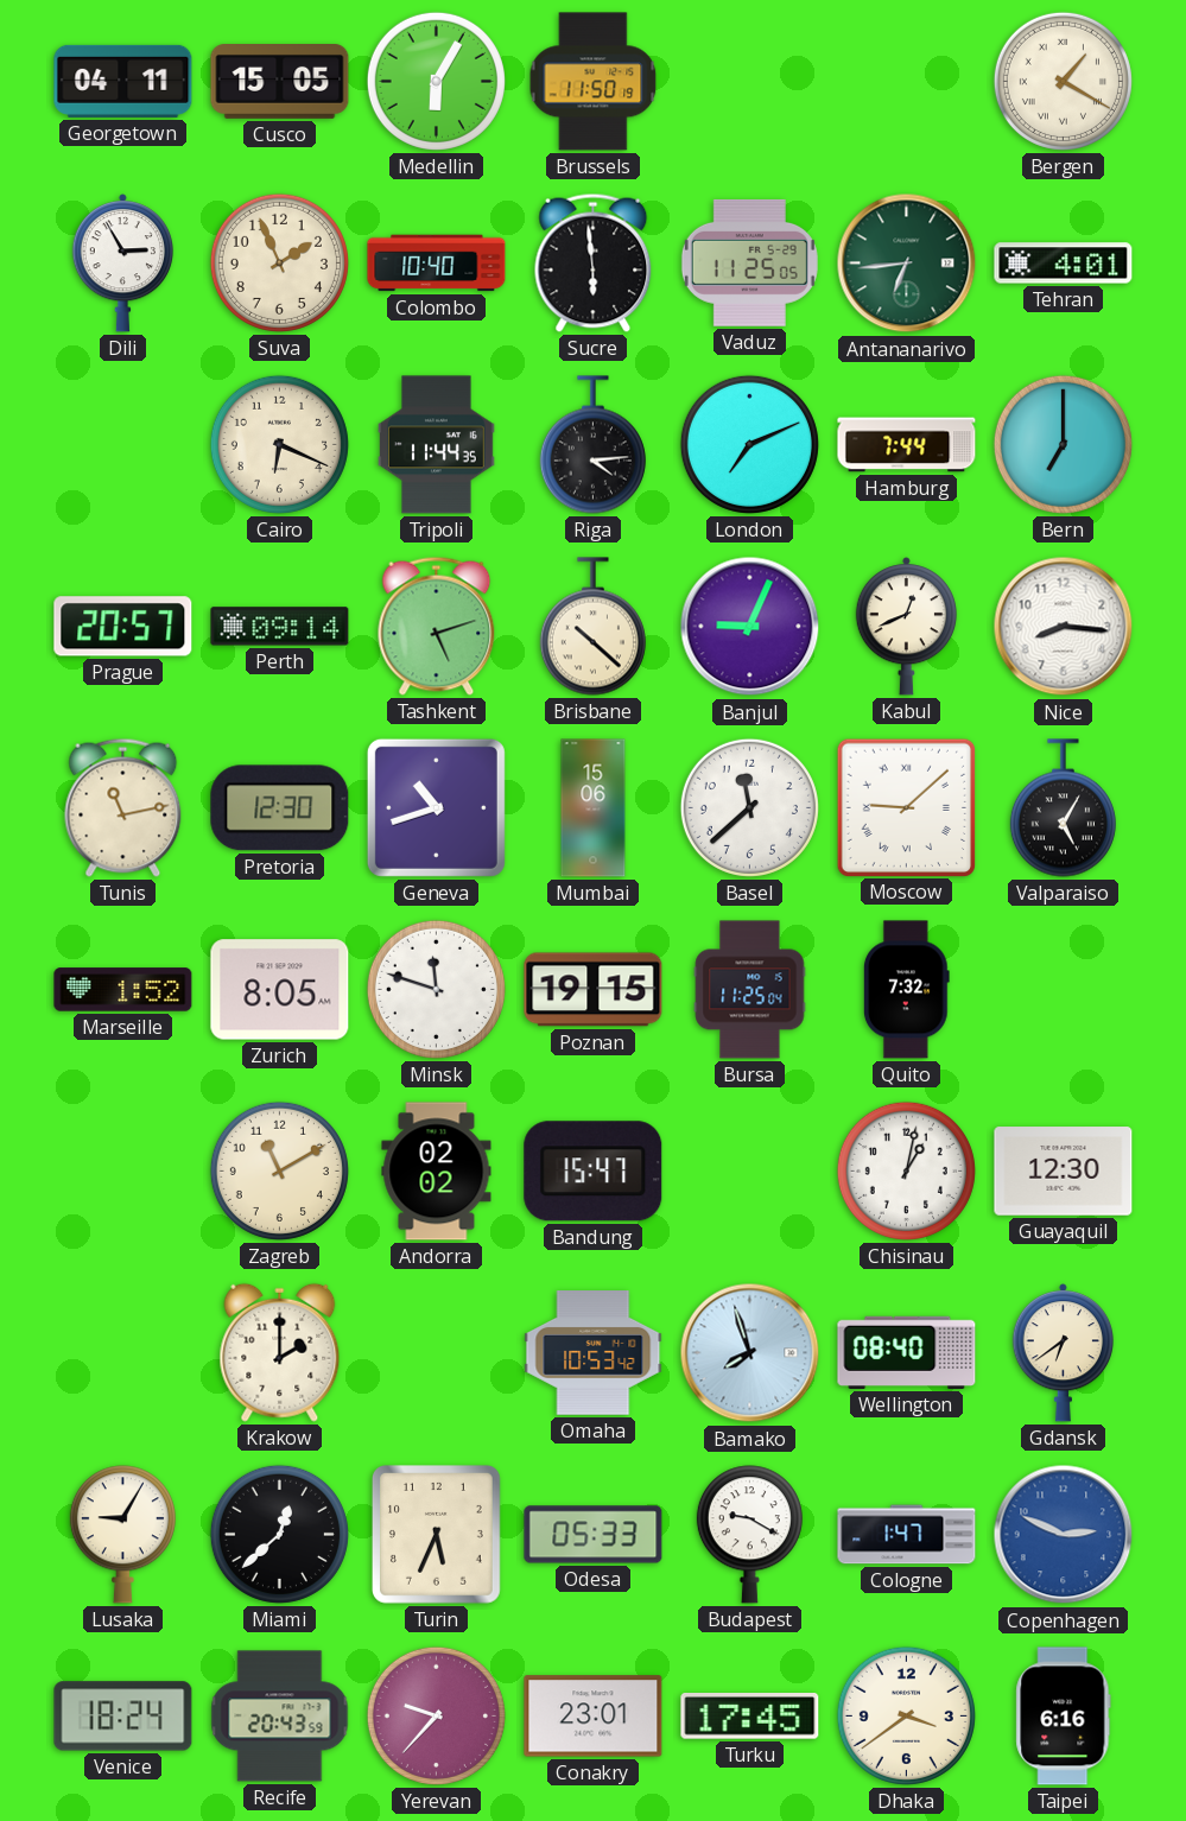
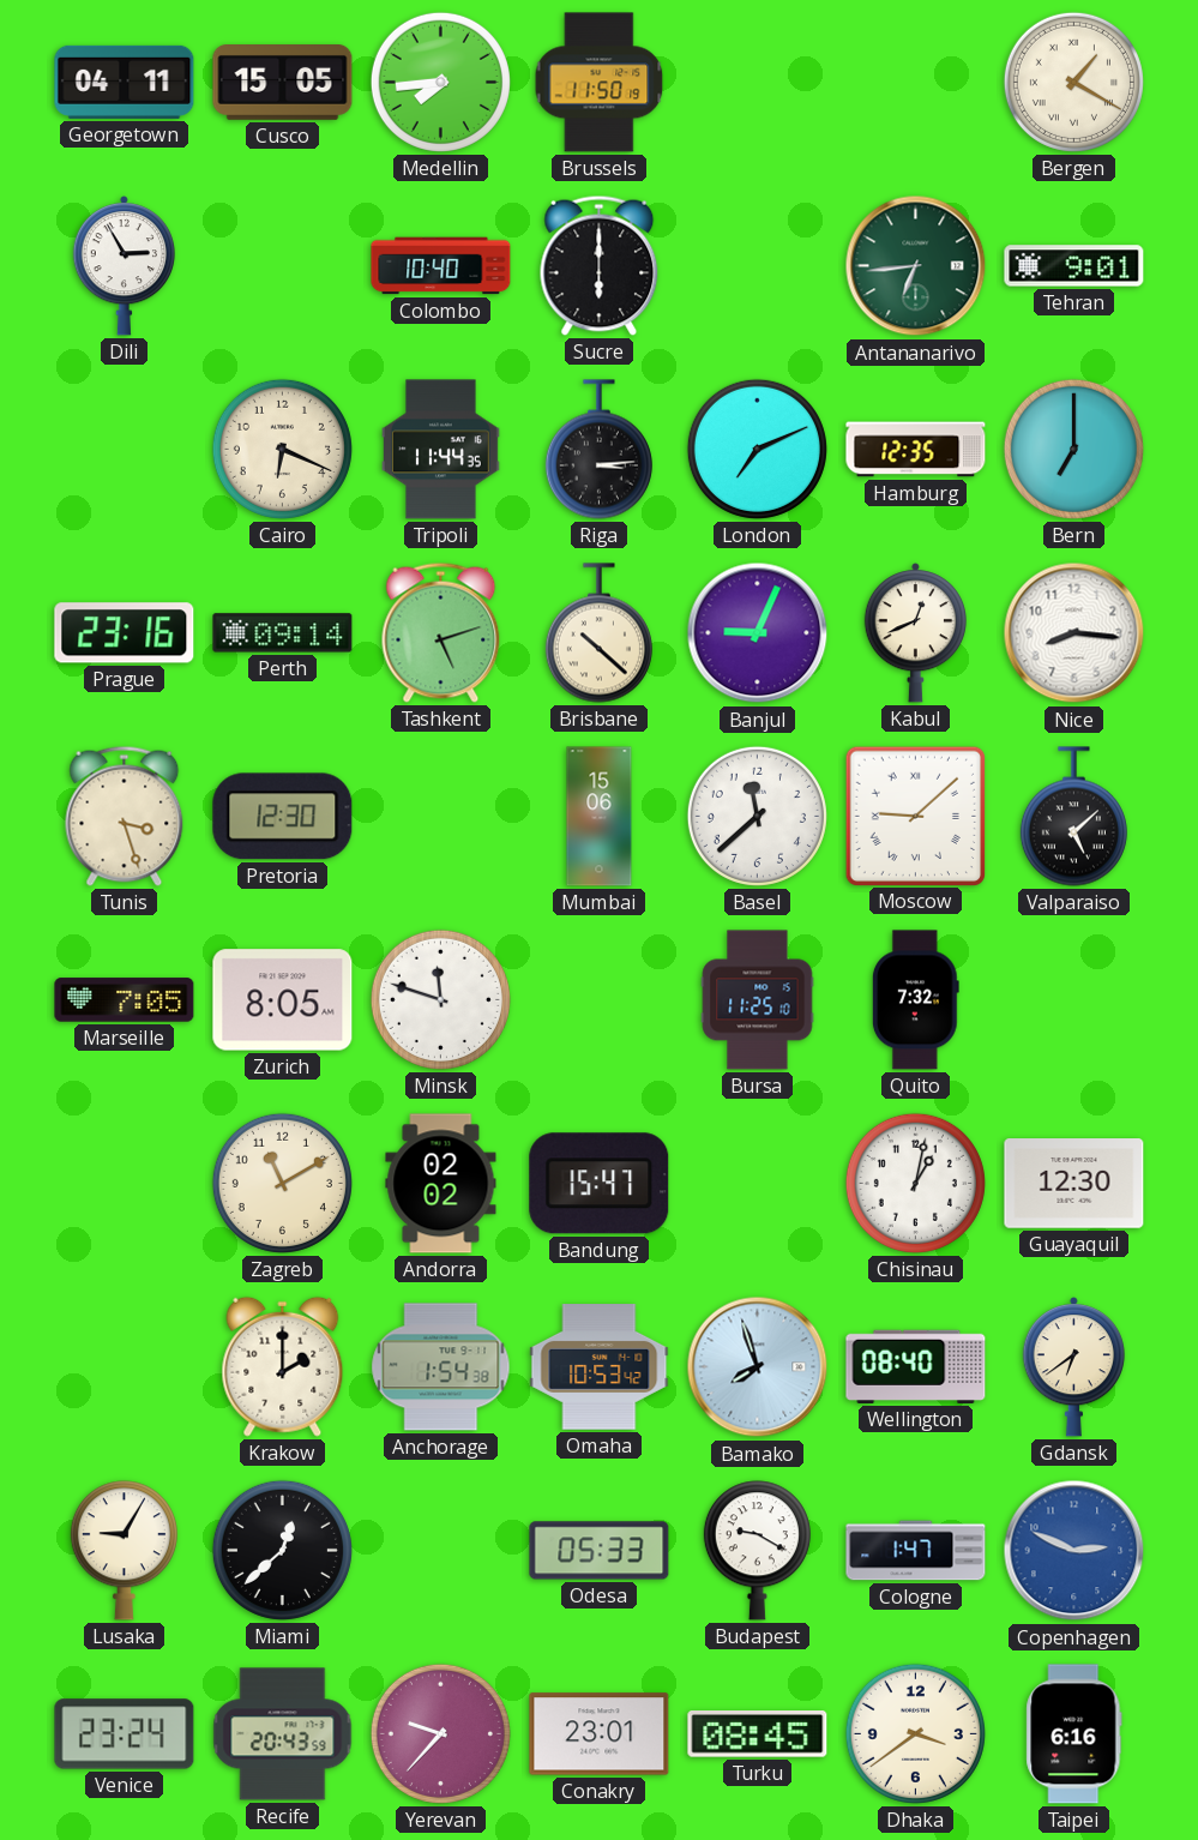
Medellin: 6:05 -> 7:44
Suva: 1:56 -> none
Sucre: 5:59 -> 6:00
Vaduz: 11:25 -> none
Tehran: 4:01 -> 9:01
Riga: 4:14 -> 3:14
Hamburg: 7:44 -> 12:35
Prague: 20:57 -> 23:16
Tunis: 11:13 -> 3:27
Geneva: 10:42 -> none
Valparaiso: 5:05 -> 5:08
Marseille: 1:52 -> 7:05
Poznan: 19:15 -> none
Bursa: 11:25:04 -> 11:25:10
Anchorage: none -> 1:54
Turin: 5:34 -> none
Venice: 18:24 -> 23:24
Turku: 17:45 -> 08:45
